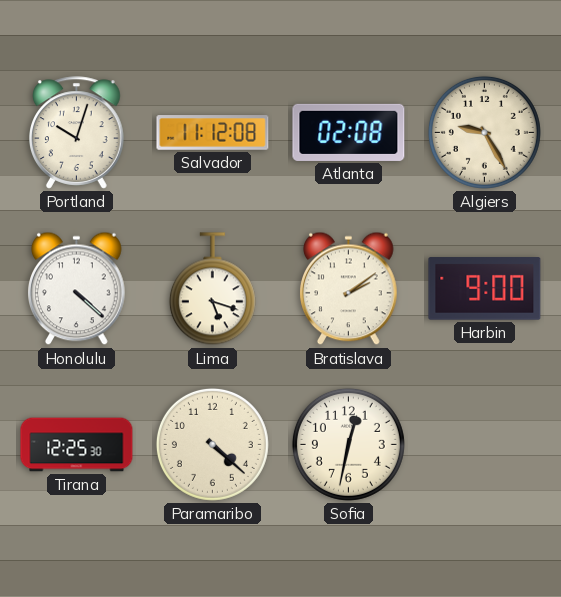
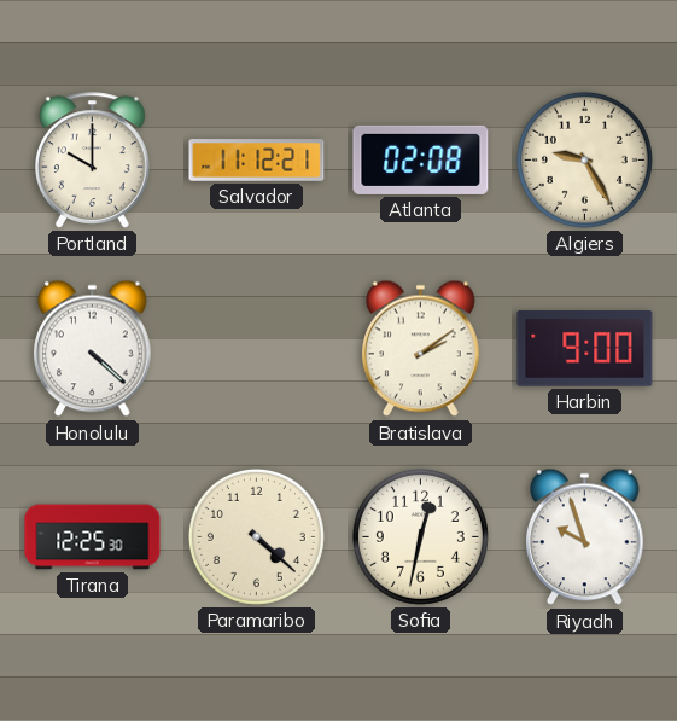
Portland: 10:03 -> 10:00
Salvador: 11:12:08 -> 11:12:21
Lima: 5:18 -> none
Riyadh: none -> 9:57
